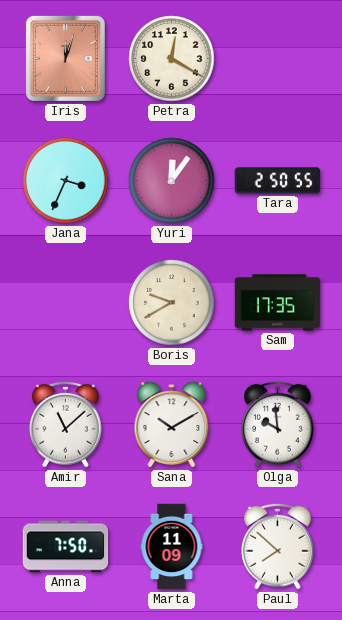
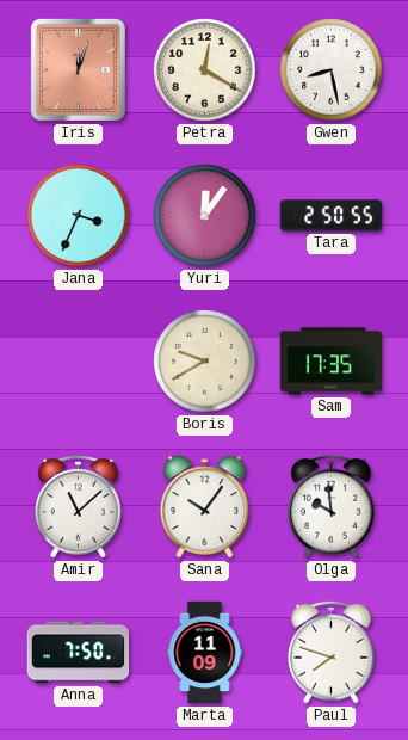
Gwen: none -> 8:28
Sana: 10:10 -> 10:06
Paul: 7:52 -> 7:48
